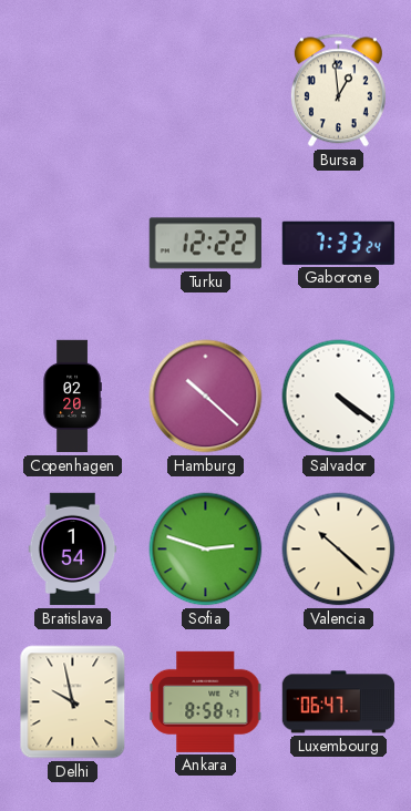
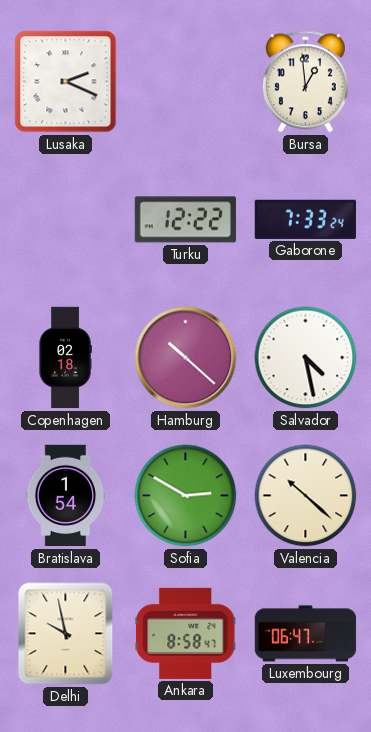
Lusaka: none -> 2:19
Copenhagen: 02:20 -> 02:18
Salvador: 4:21 -> 4:28
Sofia: 2:48 -> 2:50
